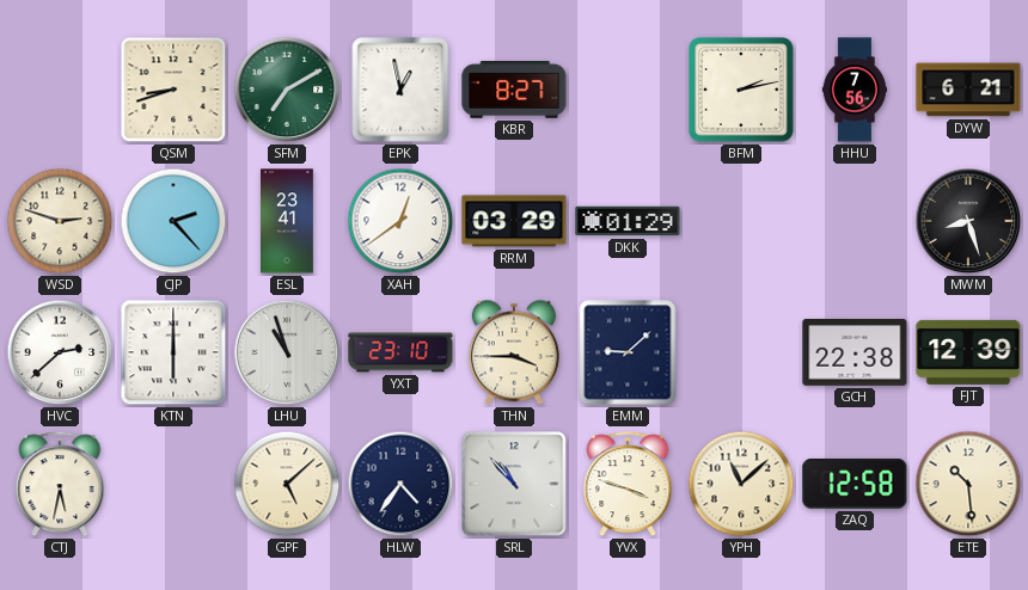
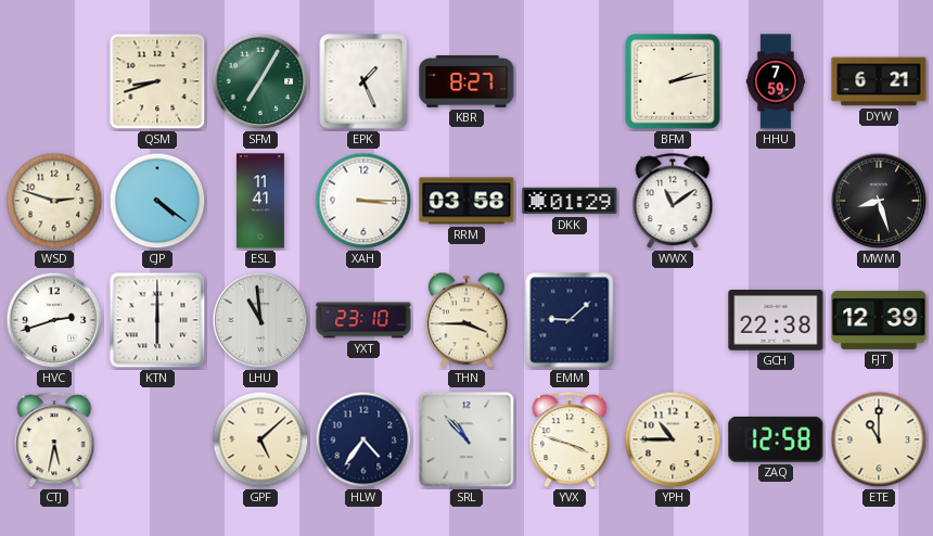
SFM: 7:10 -> 7:05
EPK: 12:58 -> 1:26
HHU: 7:56 -> 7:59
CJP: 2:23 -> 4:21
ESL: 23:41 -> 11:41
XAH: 12:39 -> 3:15
RRM: 03:29 -> 03:58
WWX: none -> 11:09
HVC: 2:38 -> 2:42
LHU: 10:57 -> 10:59
YPH: 11:08 -> 10:45
ETE: 10:29 -> 11:00
